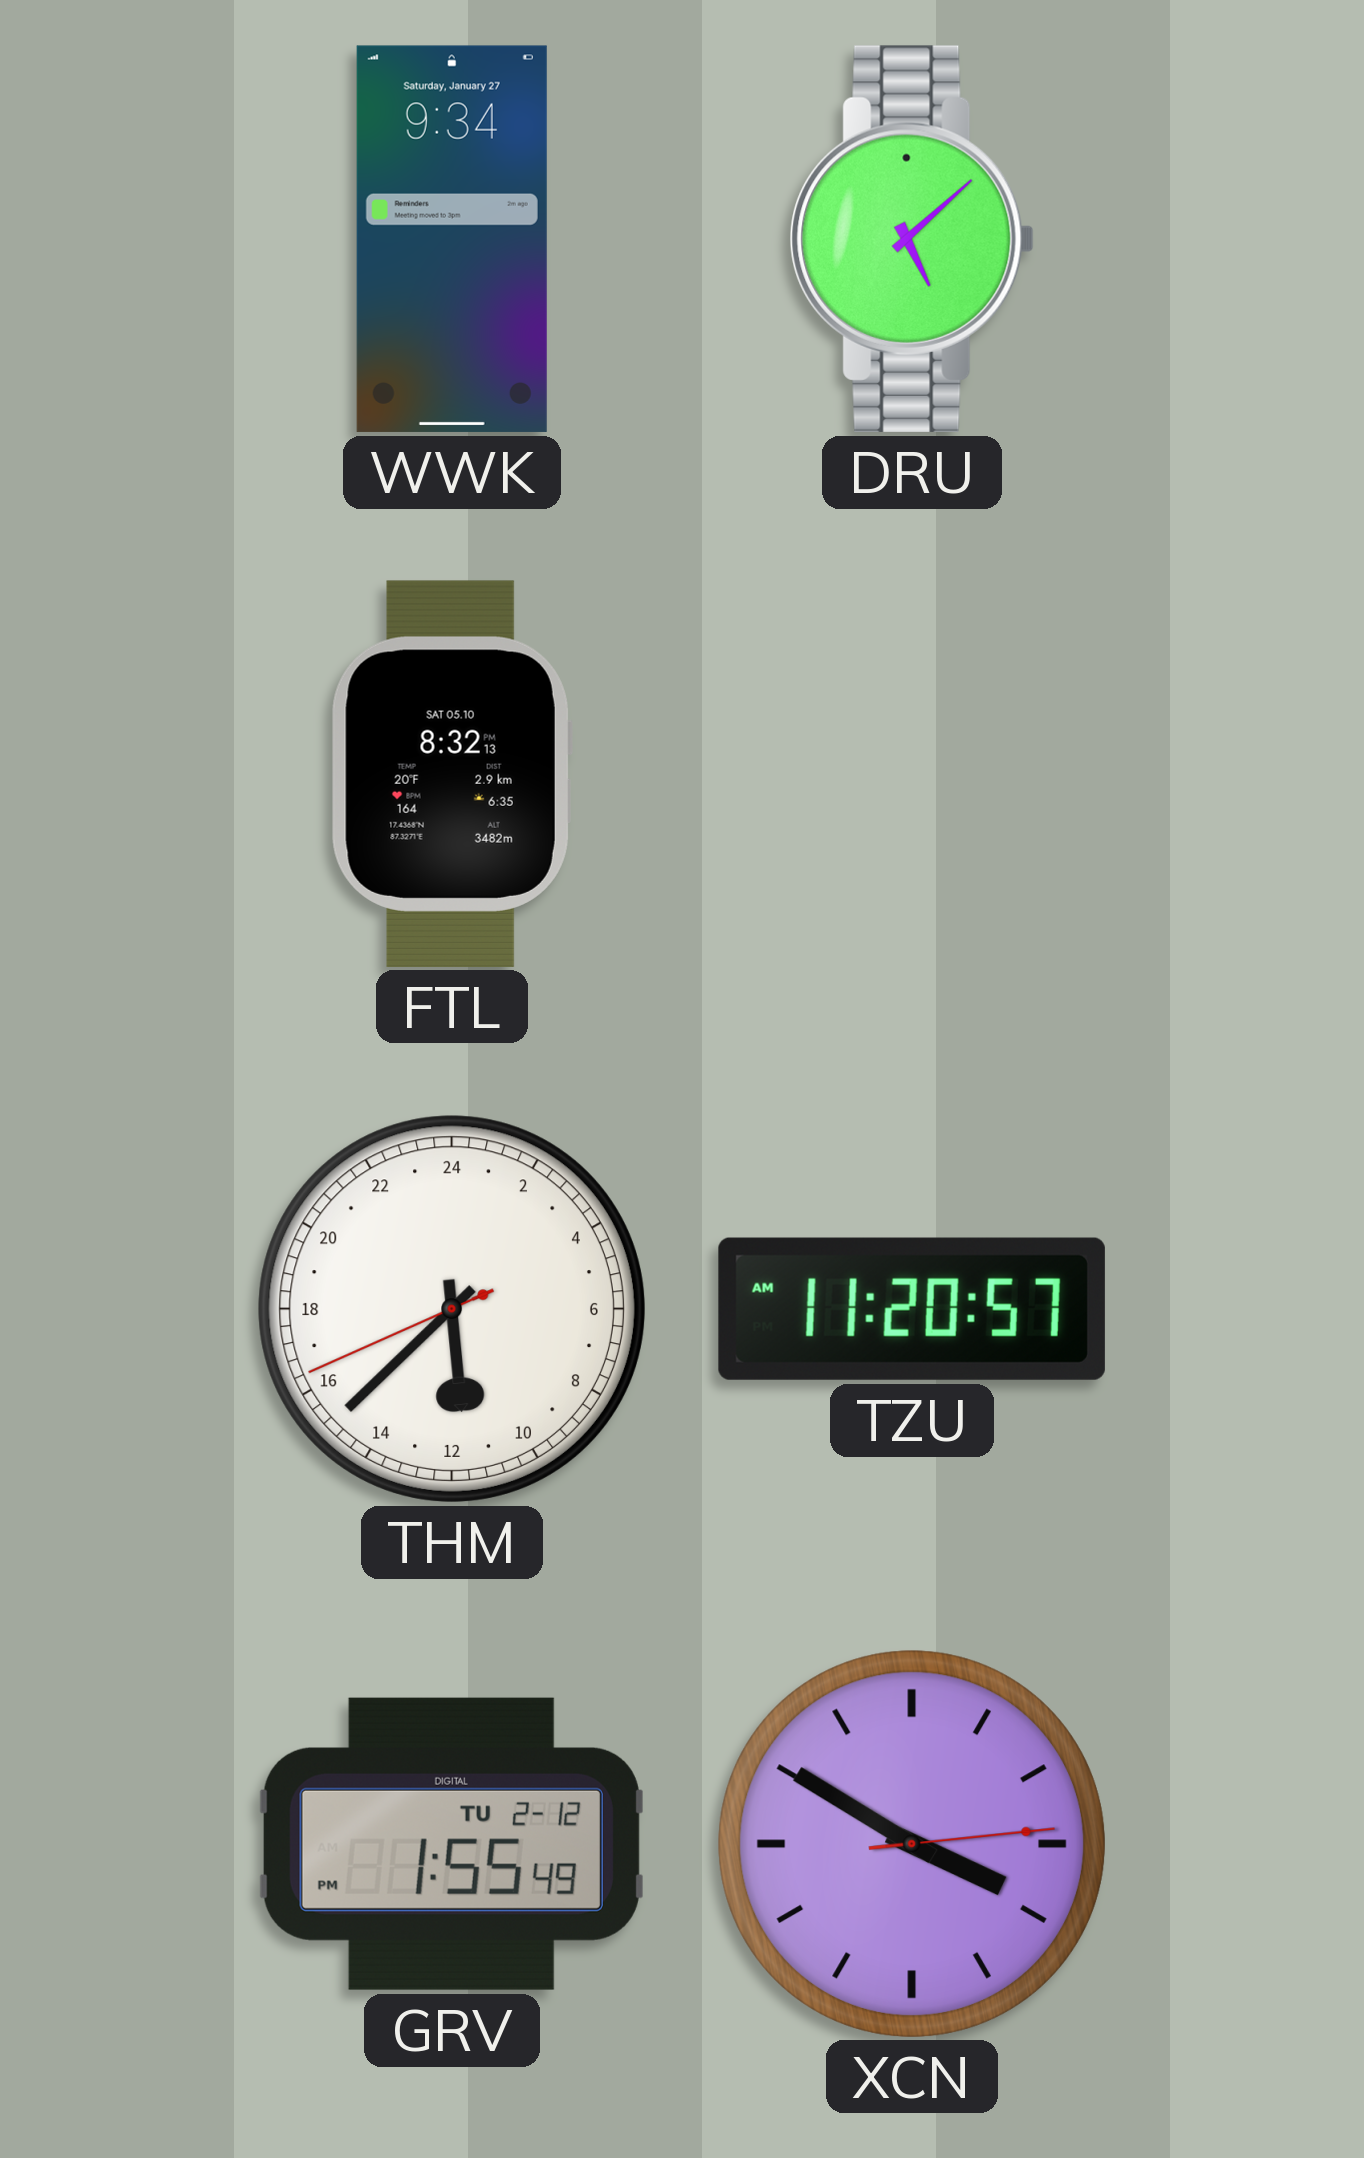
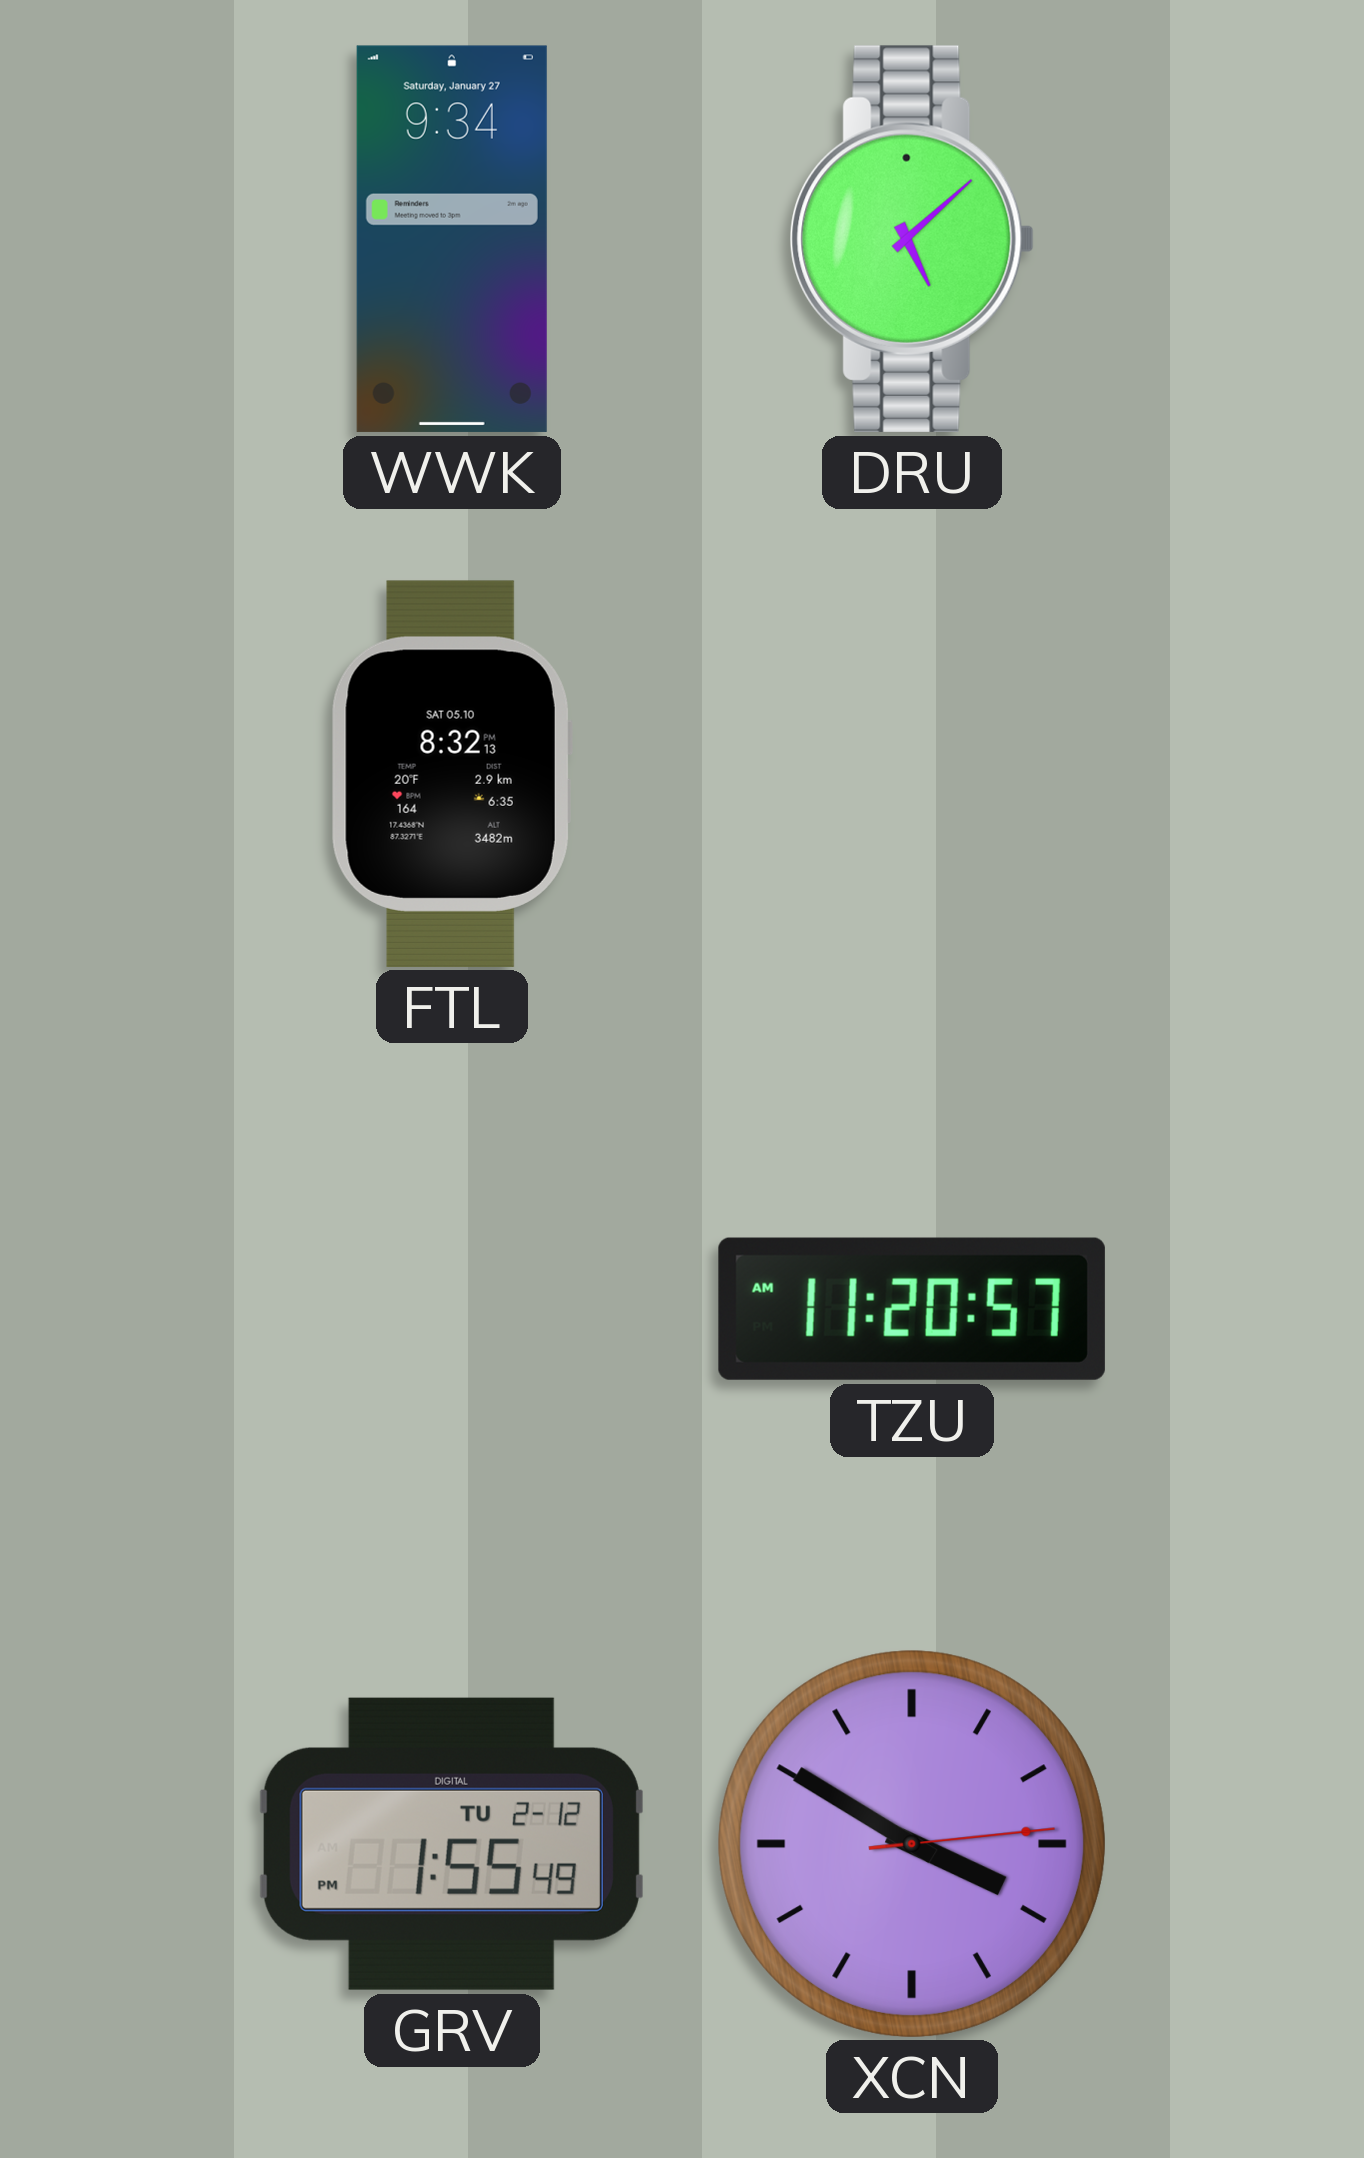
THM: 11:37 -> none
